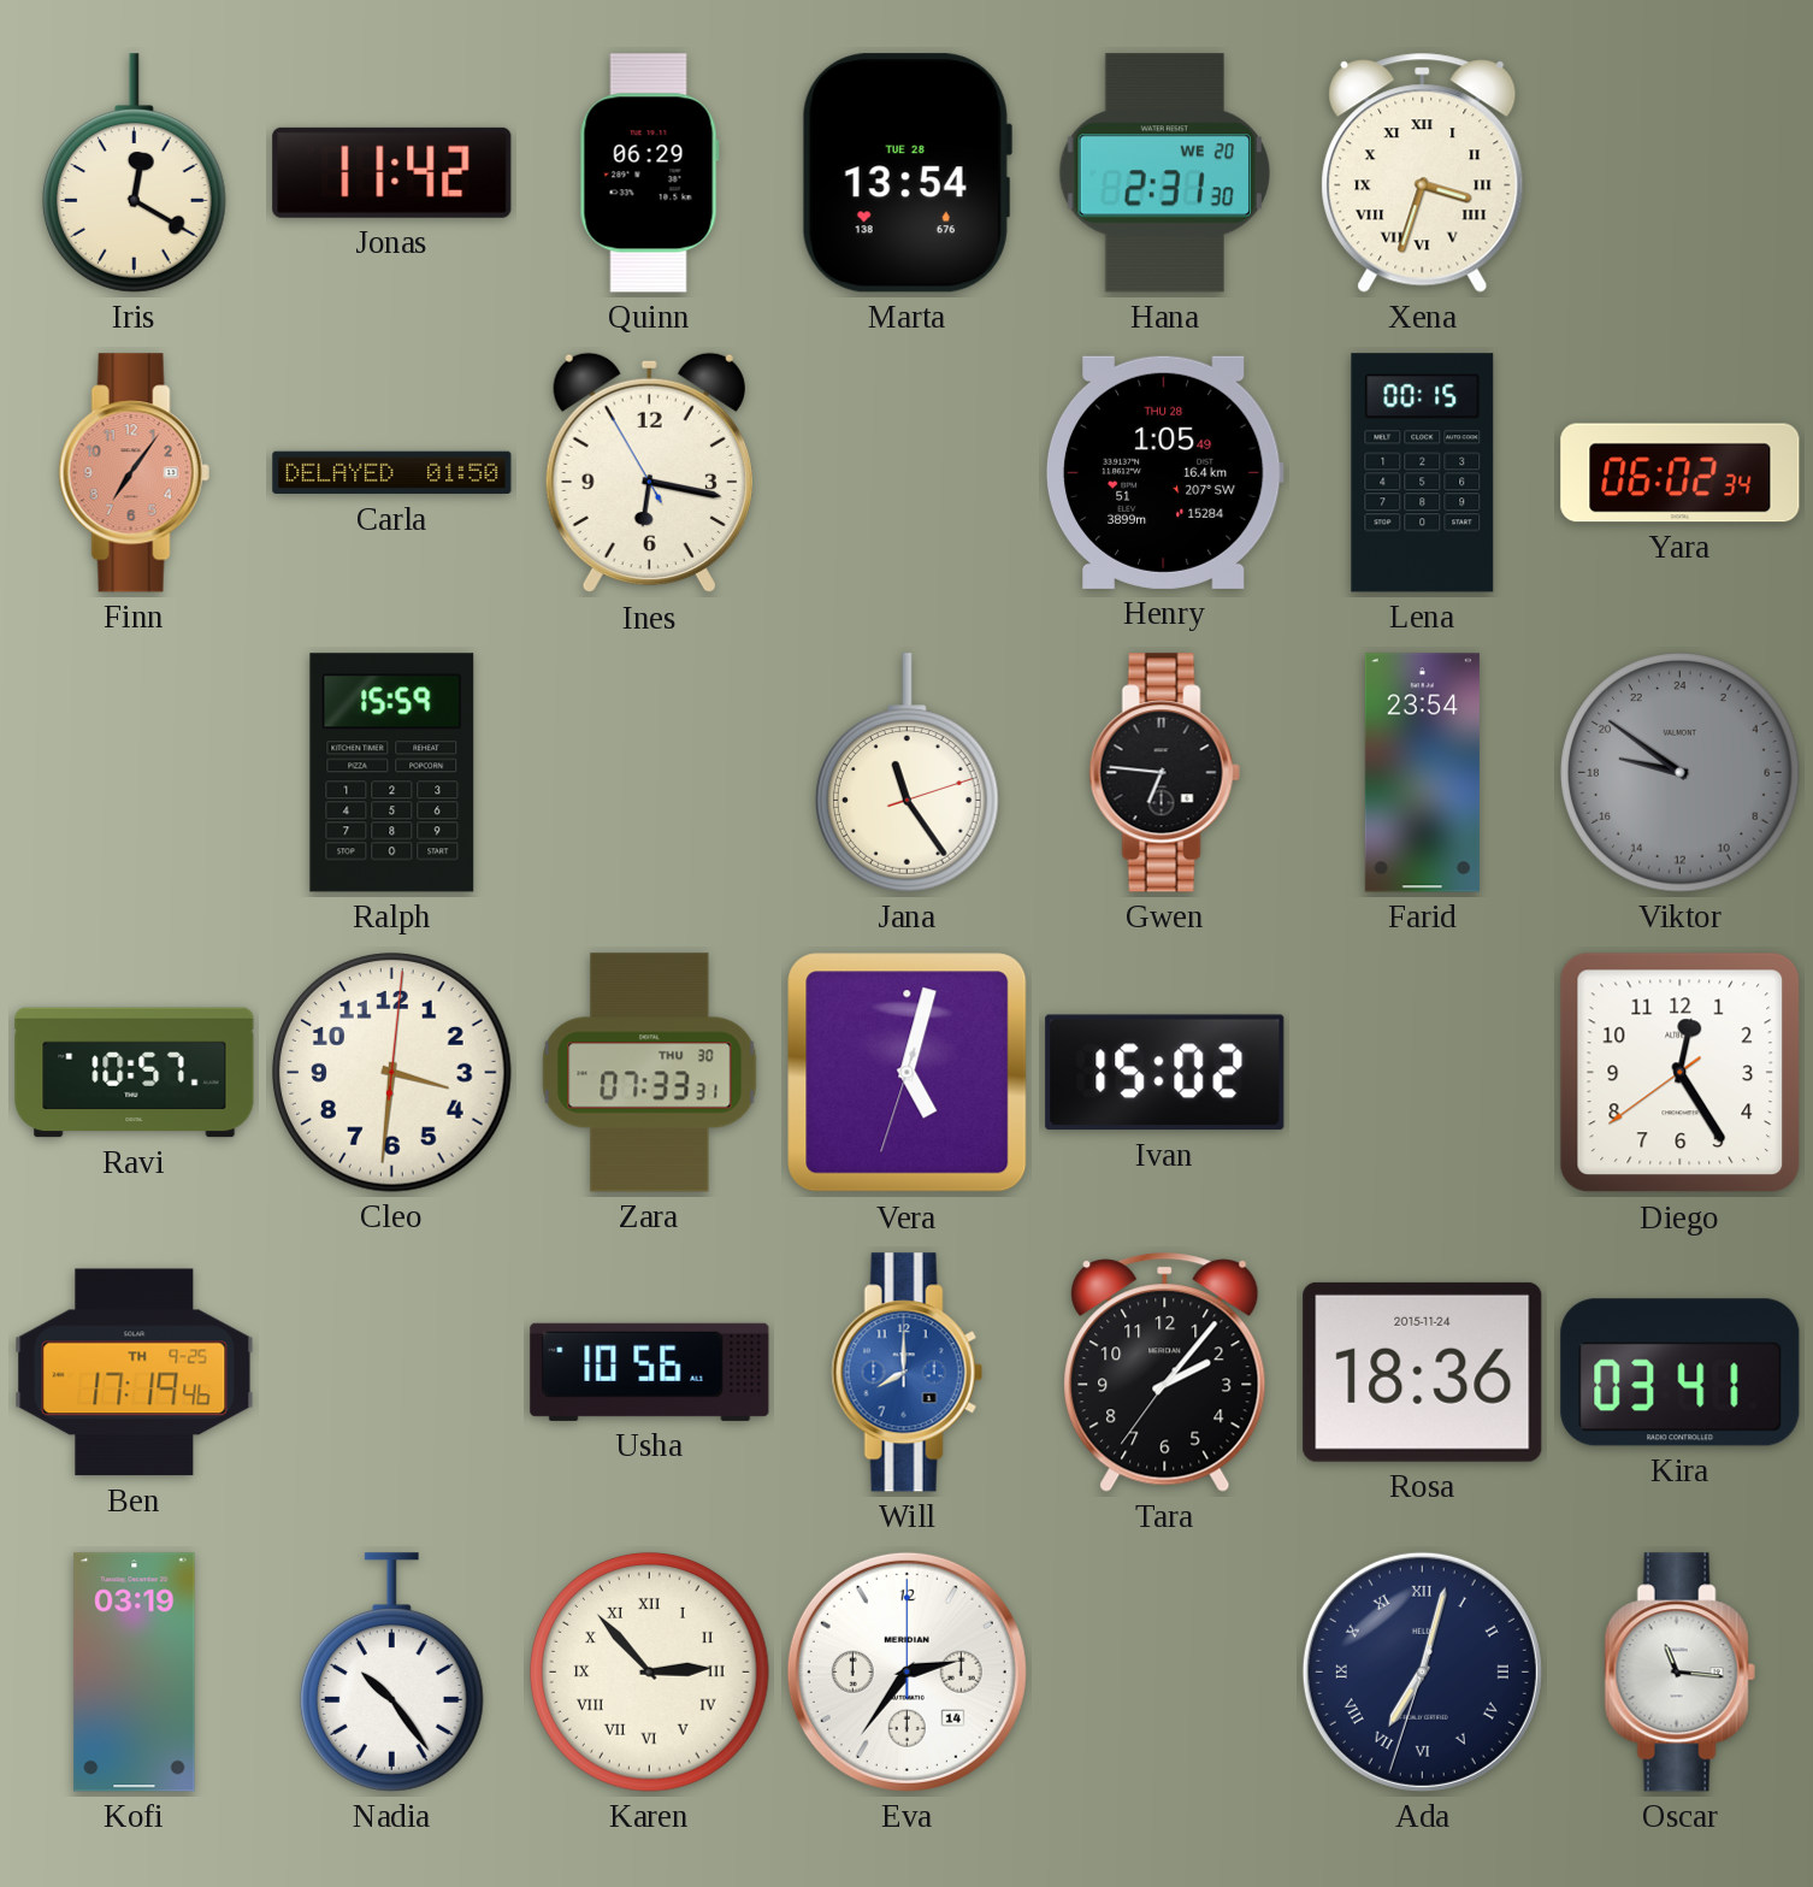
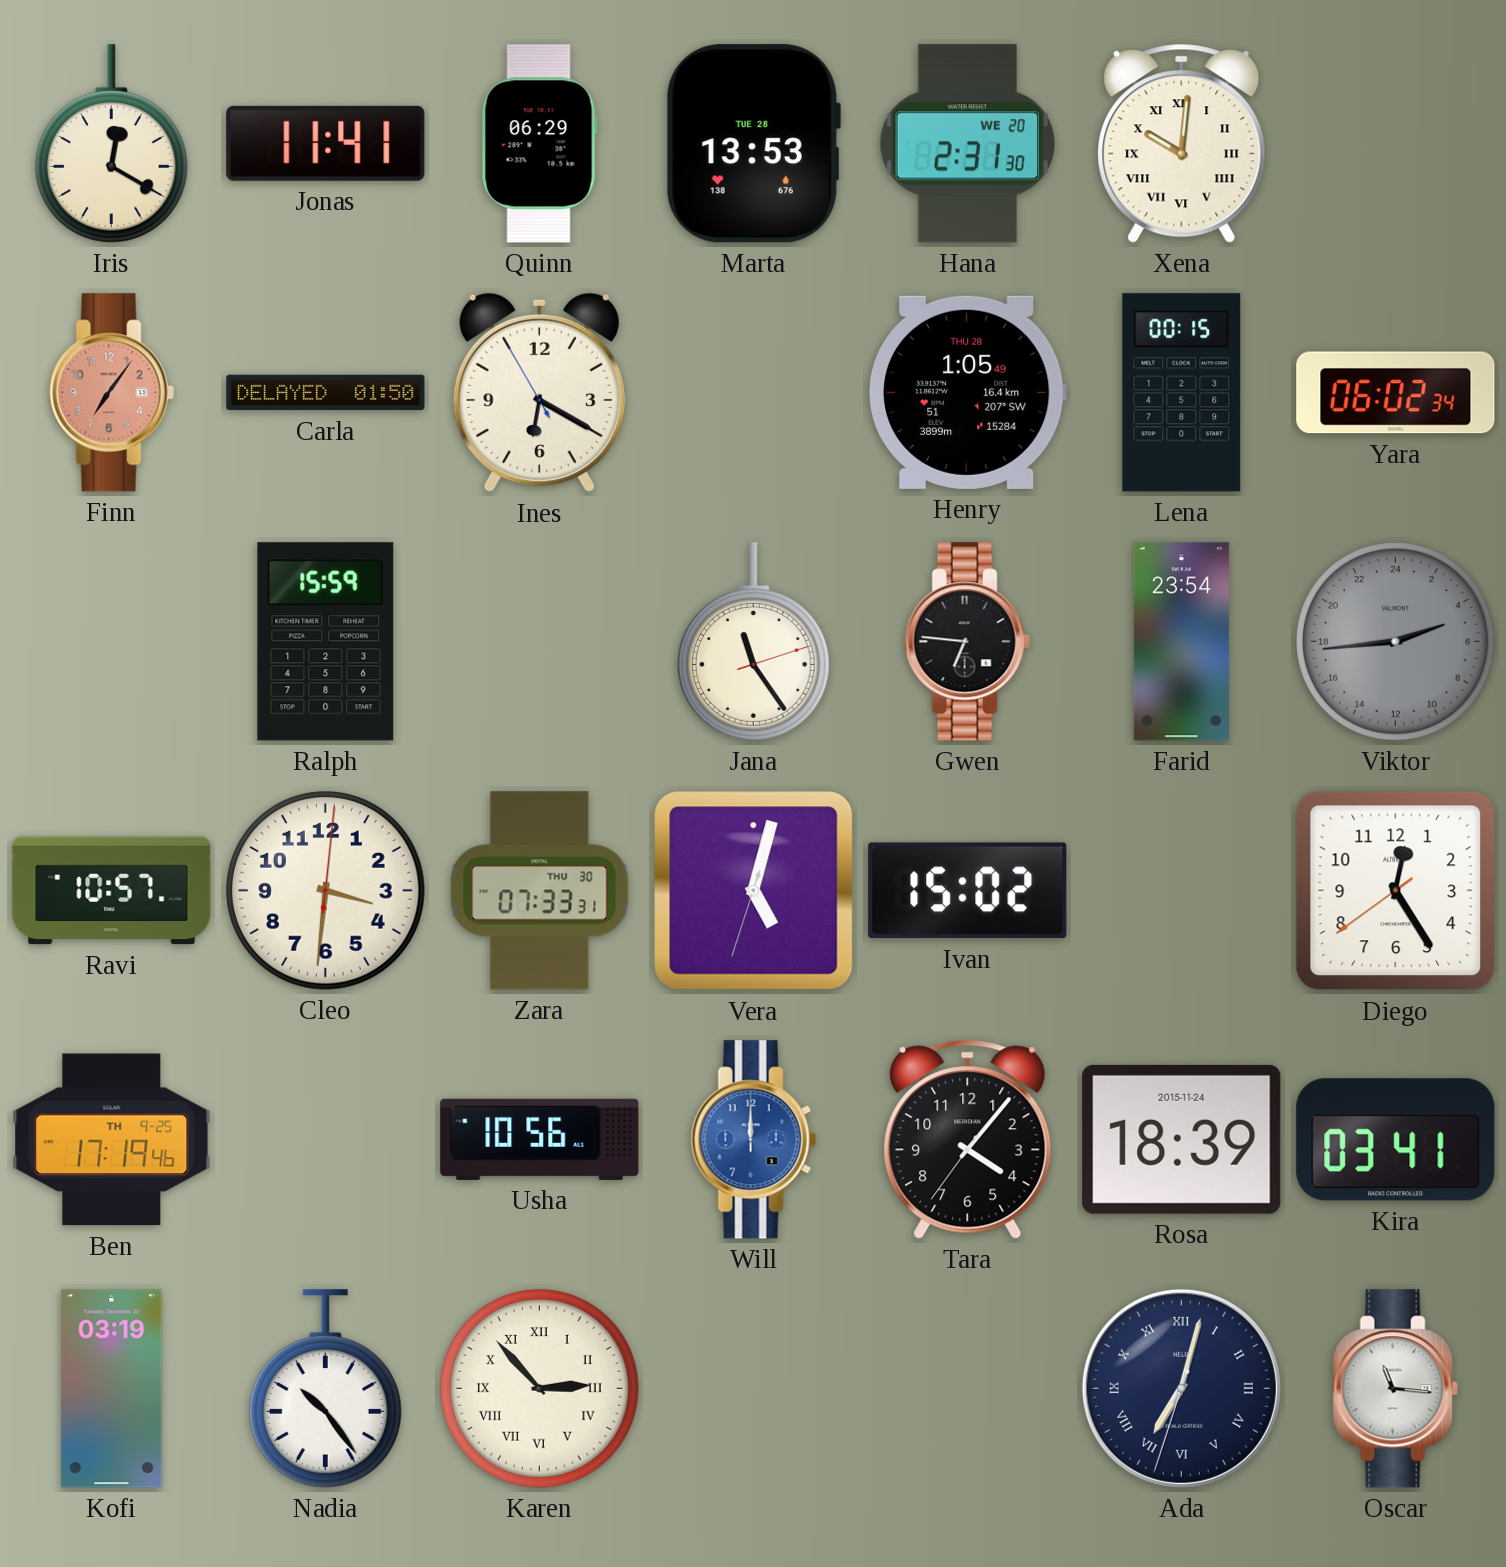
Jonas: 11:42 -> 11:41
Marta: 13:54 -> 13:53
Xena: 3:33 -> 10:01
Ines: 6:16 -> 6:19
Viktor: 18:51 -> 4:44
Will: 8:00 -> 12:00
Tara: 2:06 -> 4:06
Rosa: 18:36 -> 18:39
Eva: 2:36 -> none
